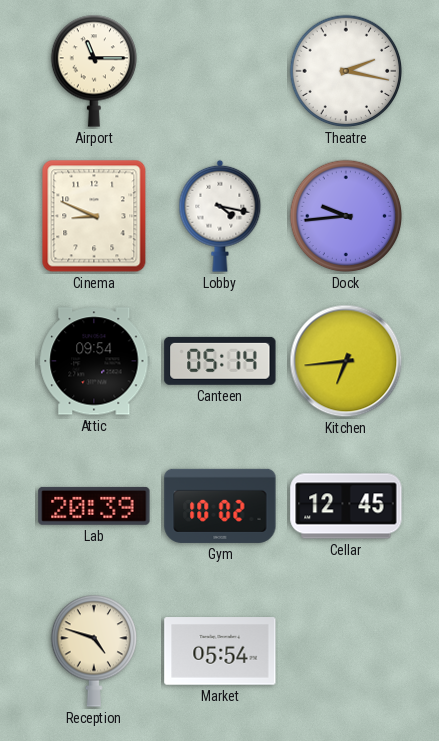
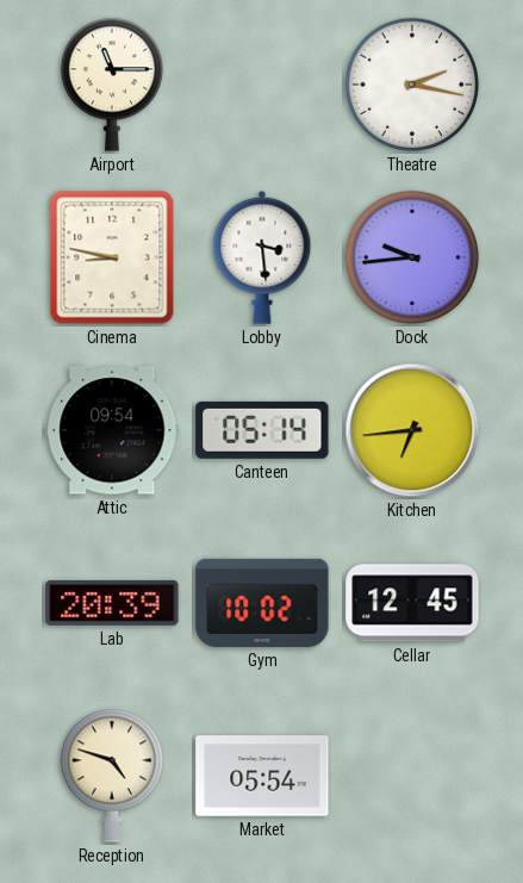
Cinema: 8:49 -> 8:47
Lobby: 4:17 -> 3:29
